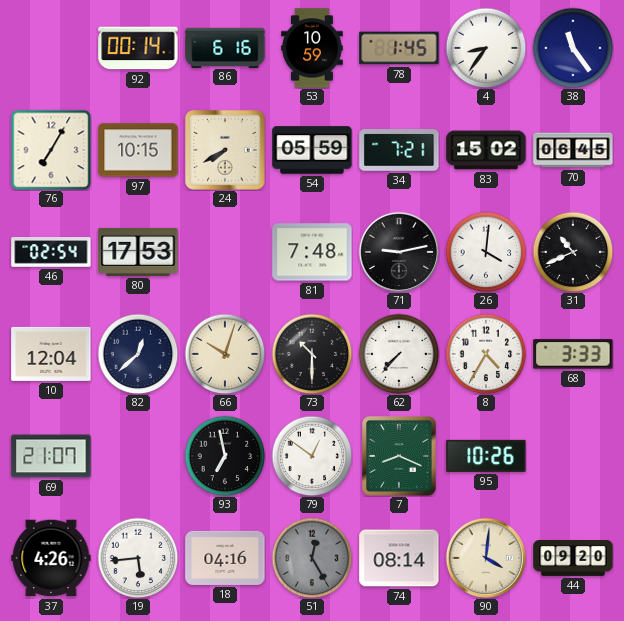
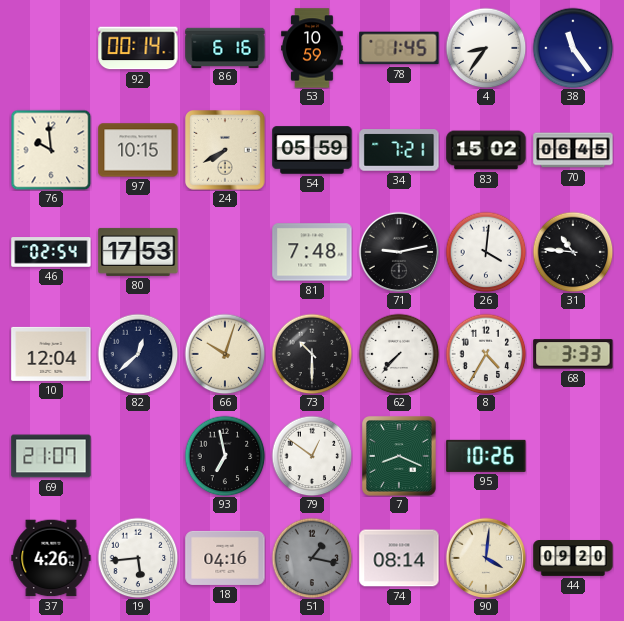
76: 7:05 -> 9:59
31: 10:41 -> 10:46
51: 12:25 -> 1:17
